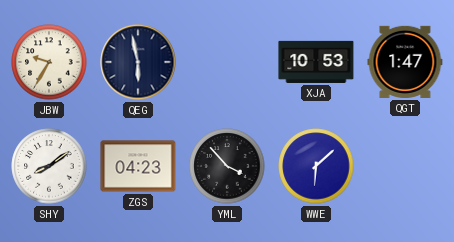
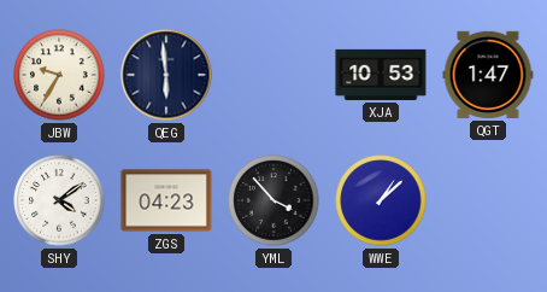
QEG: 5:58 -> 5:59
SHY: 8:09 -> 4:09
WWE: 6:08 -> 1:08
